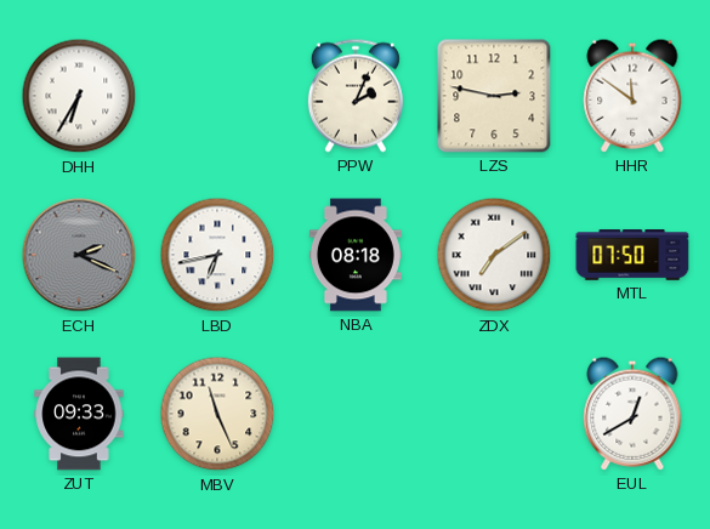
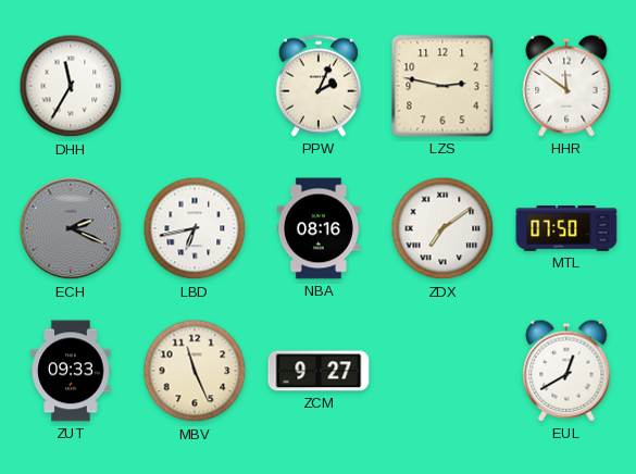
DHH: 6:35 -> 11:35
NBA: 08:18 -> 08:16
ZCM: none -> 9:27
